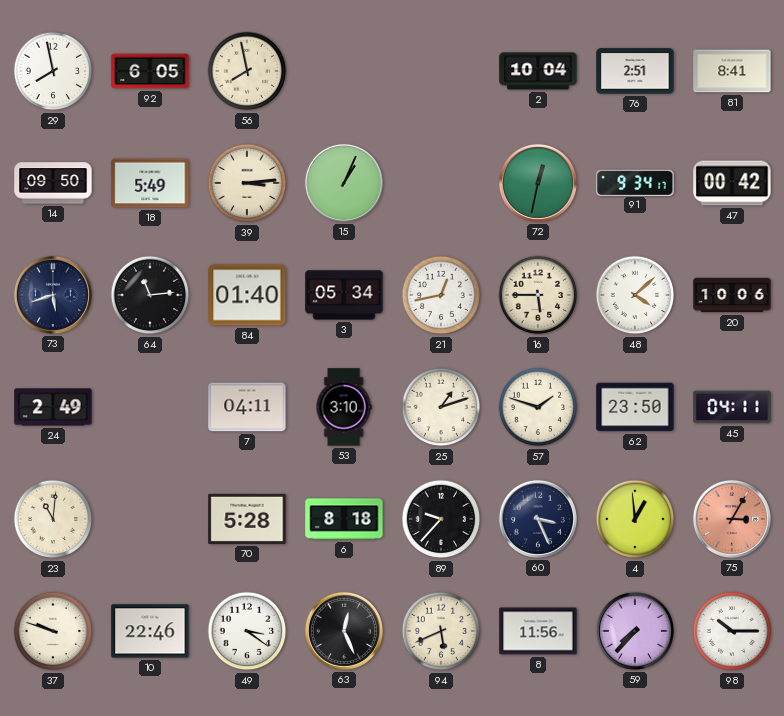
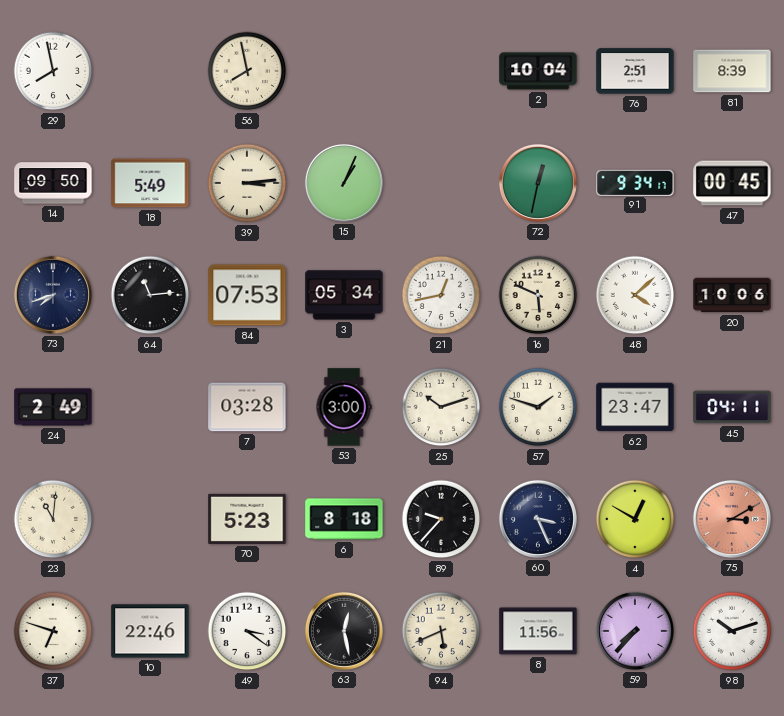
92: 6:05 -> none
81: 8:41 -> 8:39
47: 00:42 -> 00:45
73: 5:42 -> 7:42
84: 01:40 -> 07:53
16: 5:45 -> 5:49
7: 04:11 -> 03:28
53: 3:10 -> 3:00
25: 1:12 -> 10:12
62: 23:50 -> 23:47
70: 5:28 -> 5:23
4: 12:59 -> 12:50
75: 3:05 -> 3:10
37: 9:48 -> 6:48
63: 12:26 -> 12:28
98: 10:15 -> 10:12
